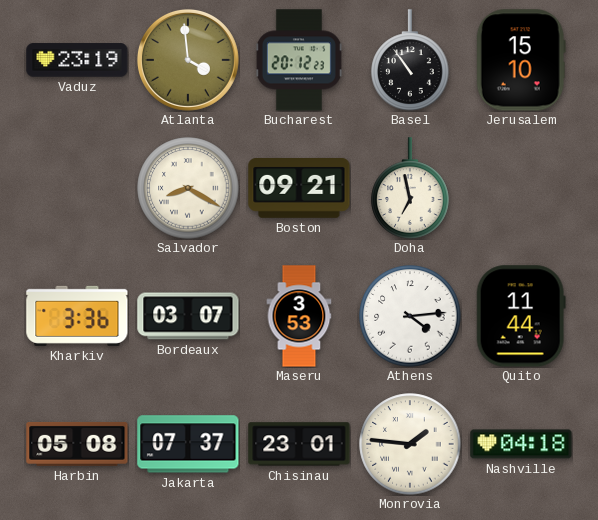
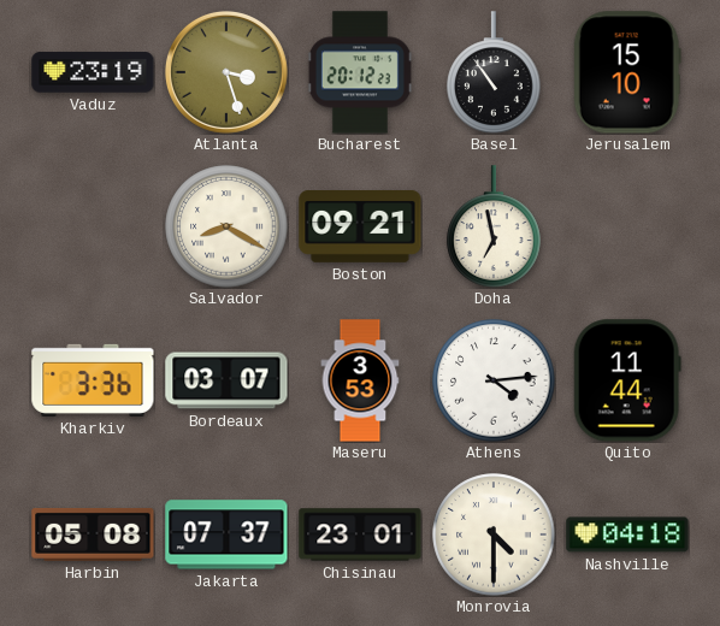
Atlanta: 3:59 -> 3:27
Monrovia: 1:46 -> 4:30
